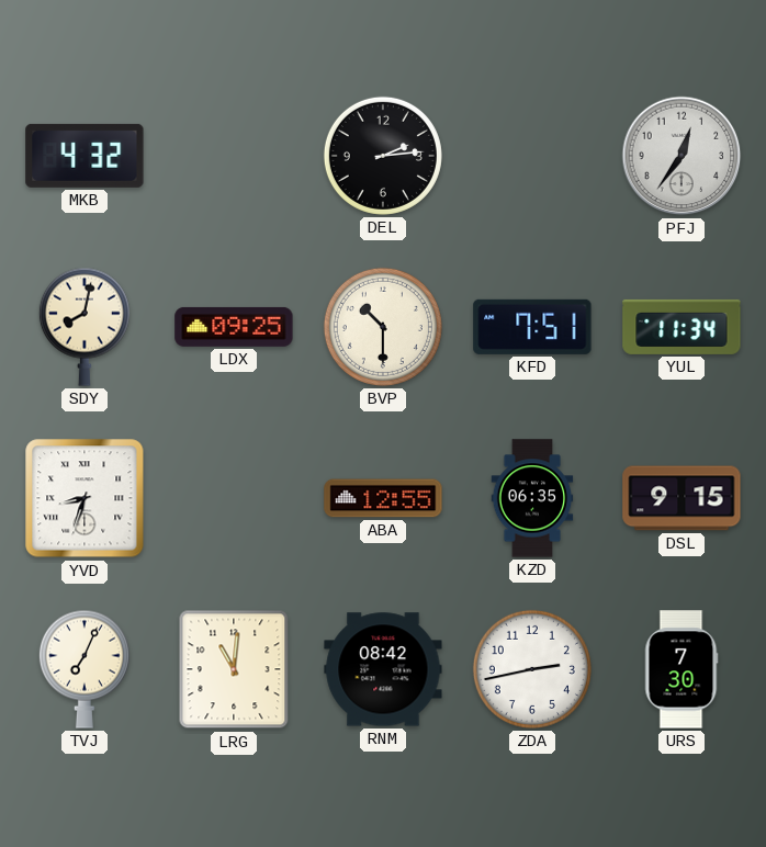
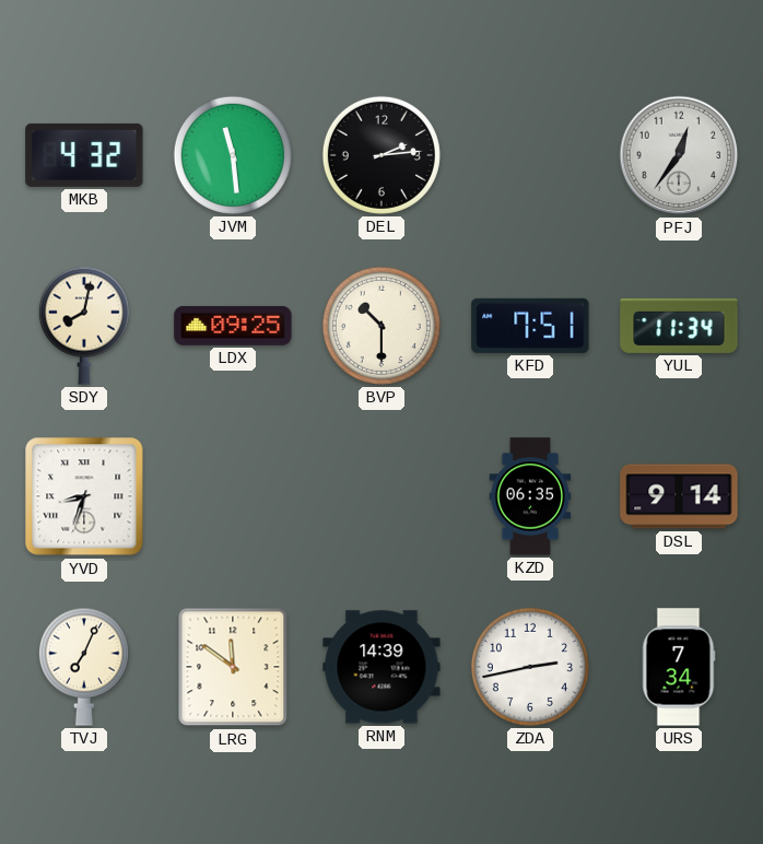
JVM: none -> 11:29
ABA: 12:55 -> none
DSL: 9:15 -> 9:14
LRG: 11:01 -> 11:51
RNM: 08:42 -> 14:39
URS: 7:30 -> 7:34
